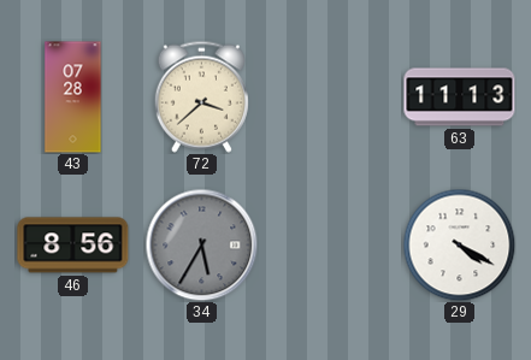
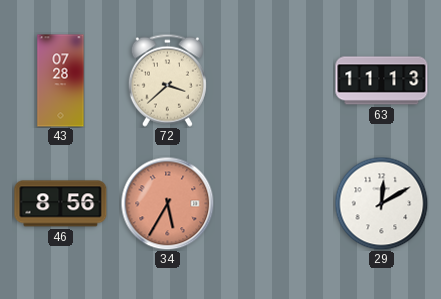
34 dial: grey -> salmon
29: 4:20 -> 12:10
